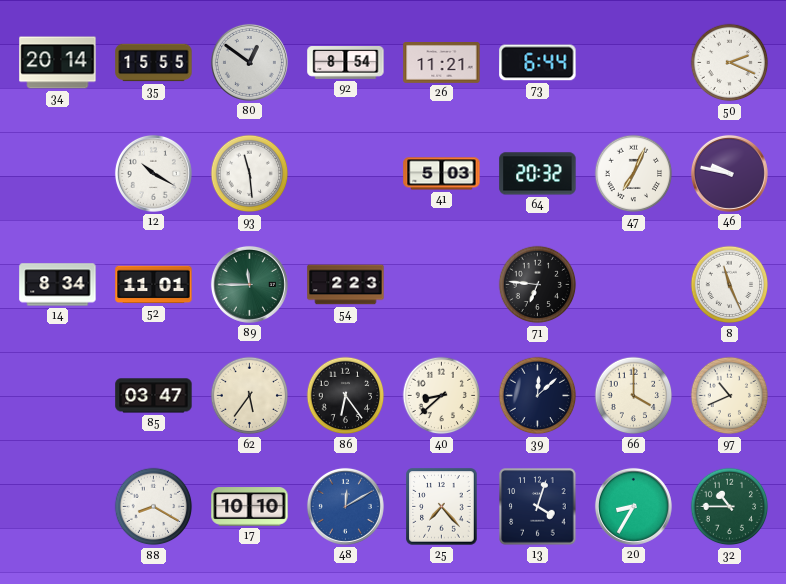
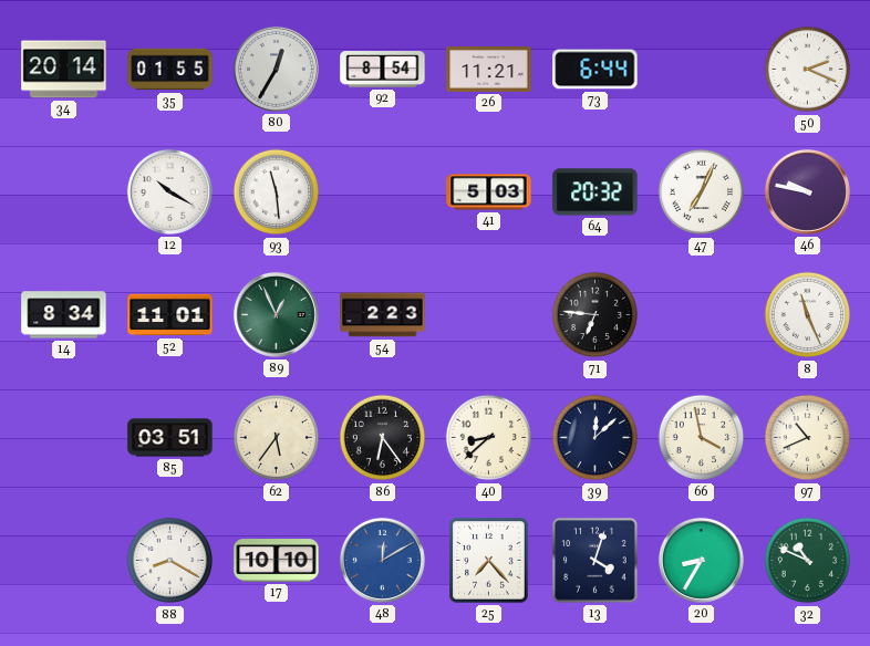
35: 15:55 -> 01:55
80: 12:51 -> 12:35
89: 11:45 -> 12:56
85: 03:47 -> 03:51
66: 4:00 -> 3:58
32: 10:45 -> 10:49
